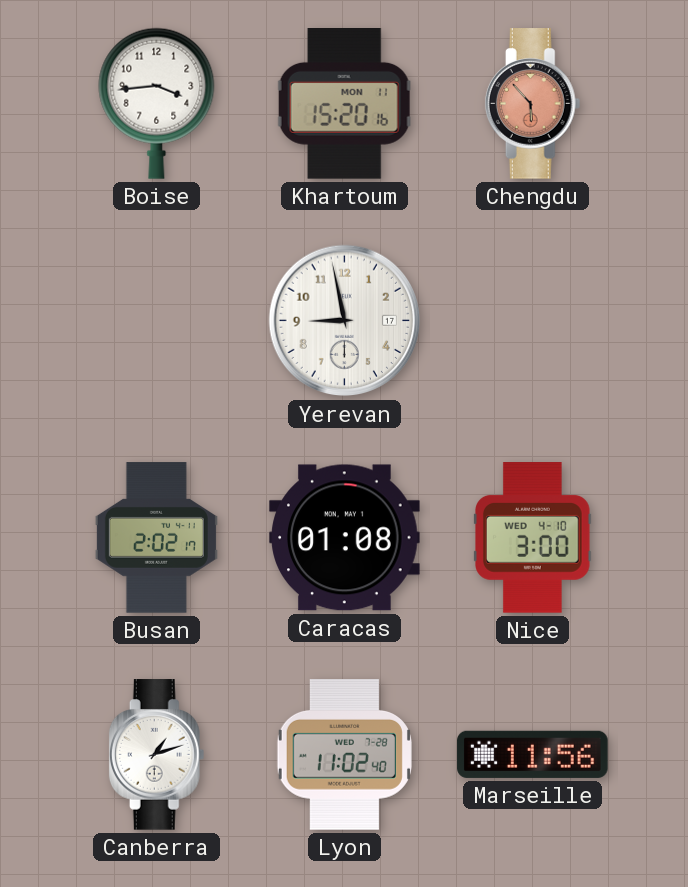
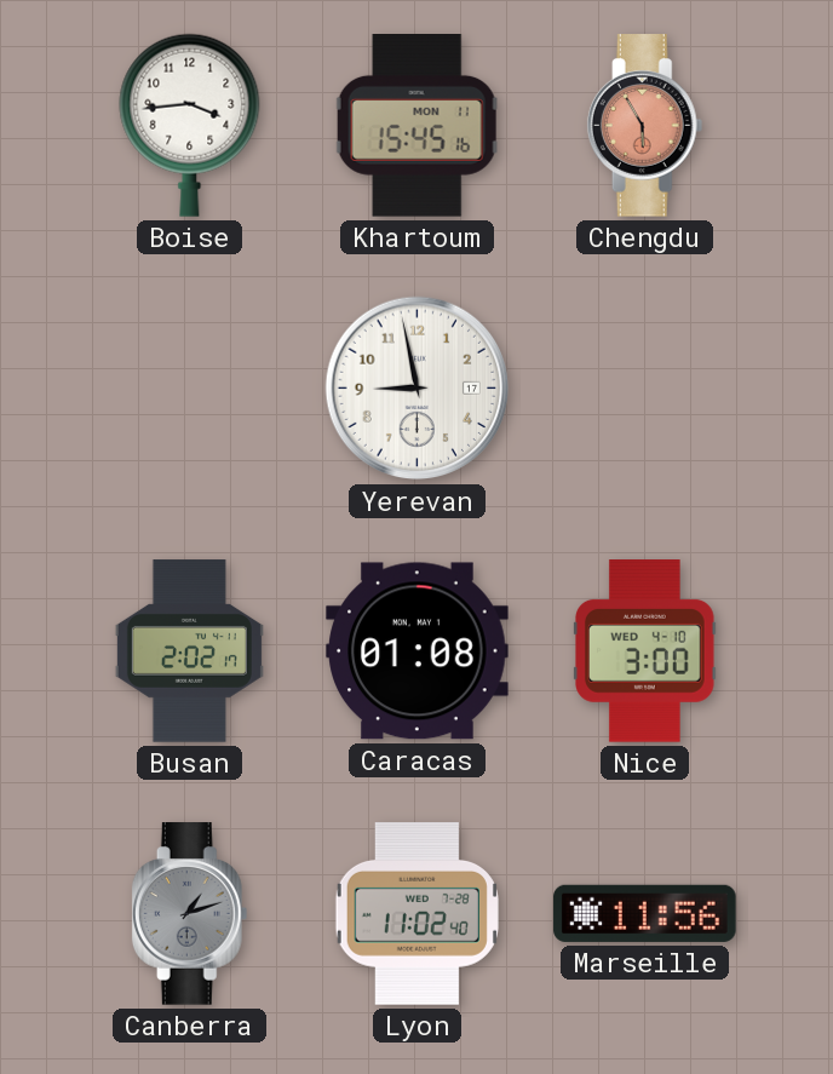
Khartoum: 15:20 -> 15:45
Chengdu: 5:53 -> 5:55
Canberra dial: white -> grey
